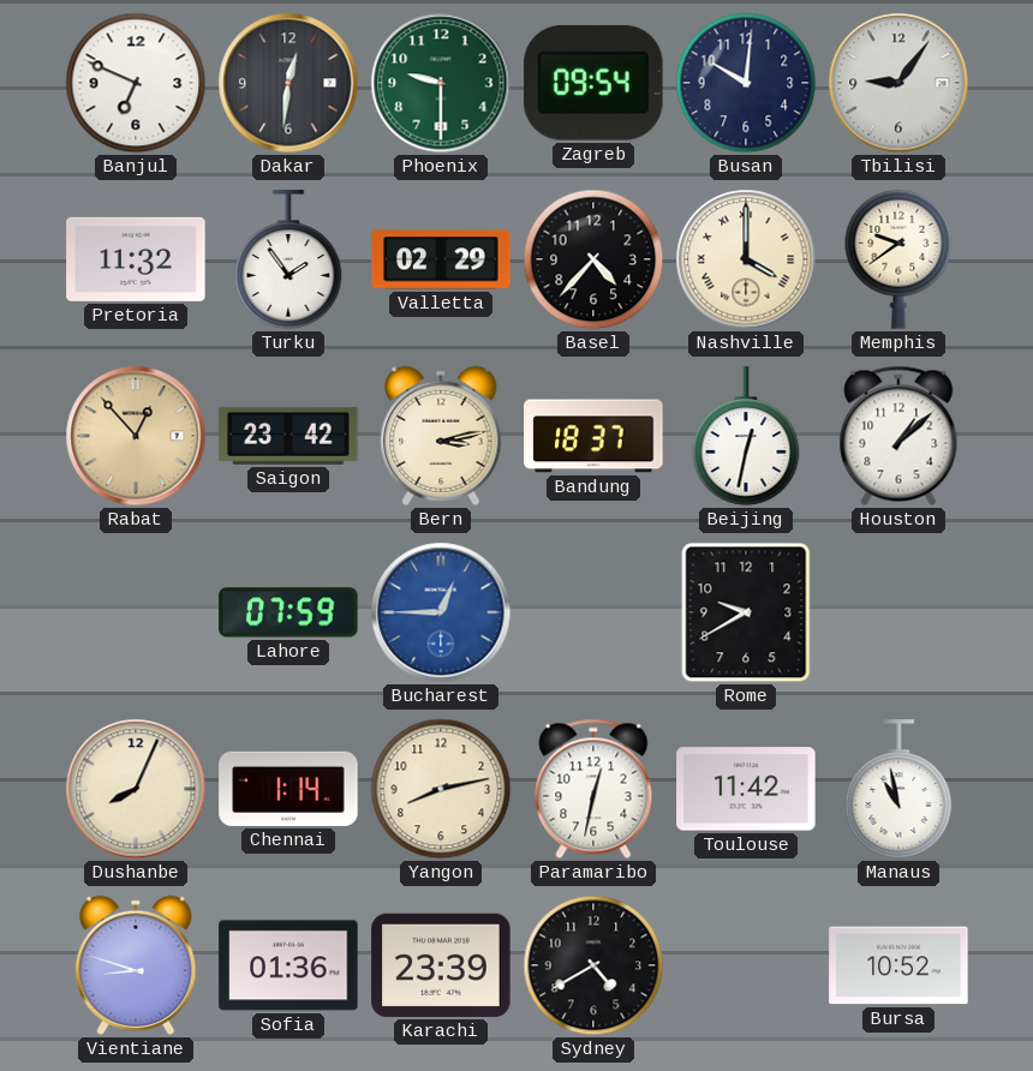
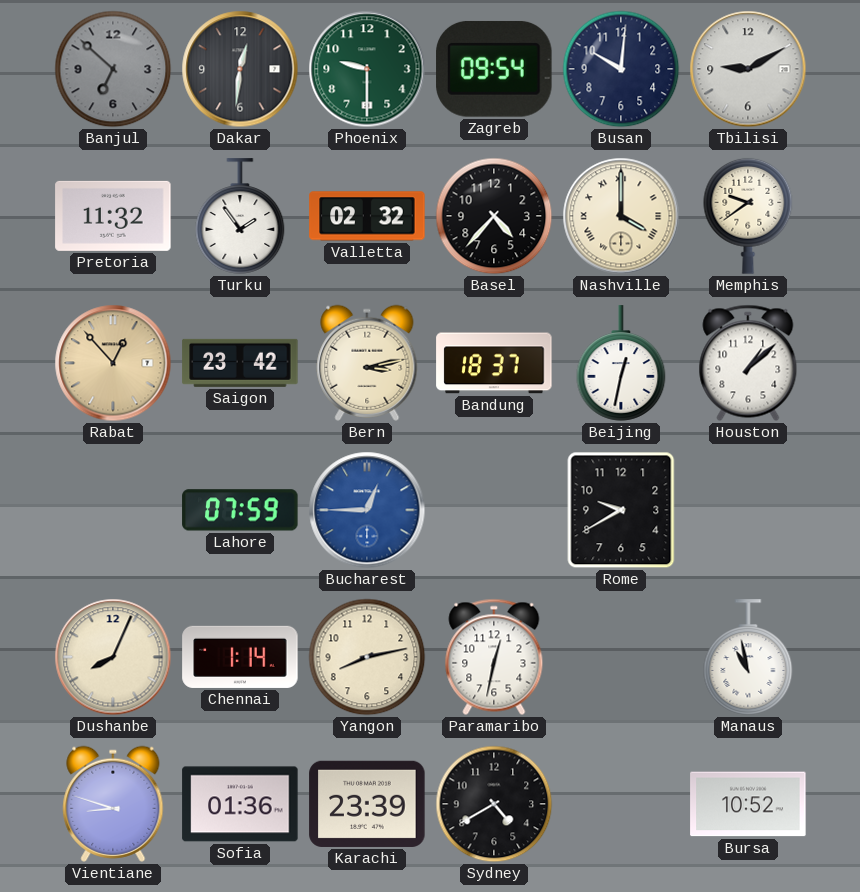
Banjul: 6:49 -> 6:52
Banjul dial: white -> grey
Tbilisi: 9:06 -> 9:10
Valletta: 02:29 -> 02:32
Toulouse: 11:42 -> none
